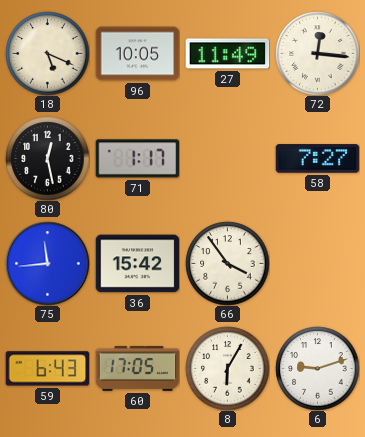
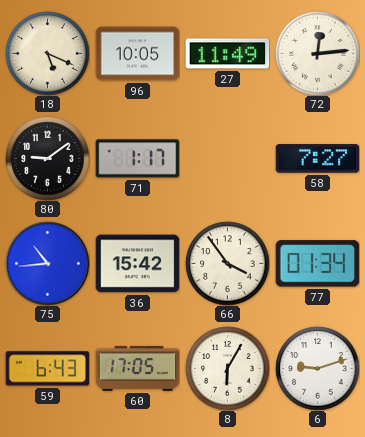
72: 12:16 -> 12:14
80: 12:28 -> 9:09
75: 11:44 -> 10:44
77: none -> 01:34
